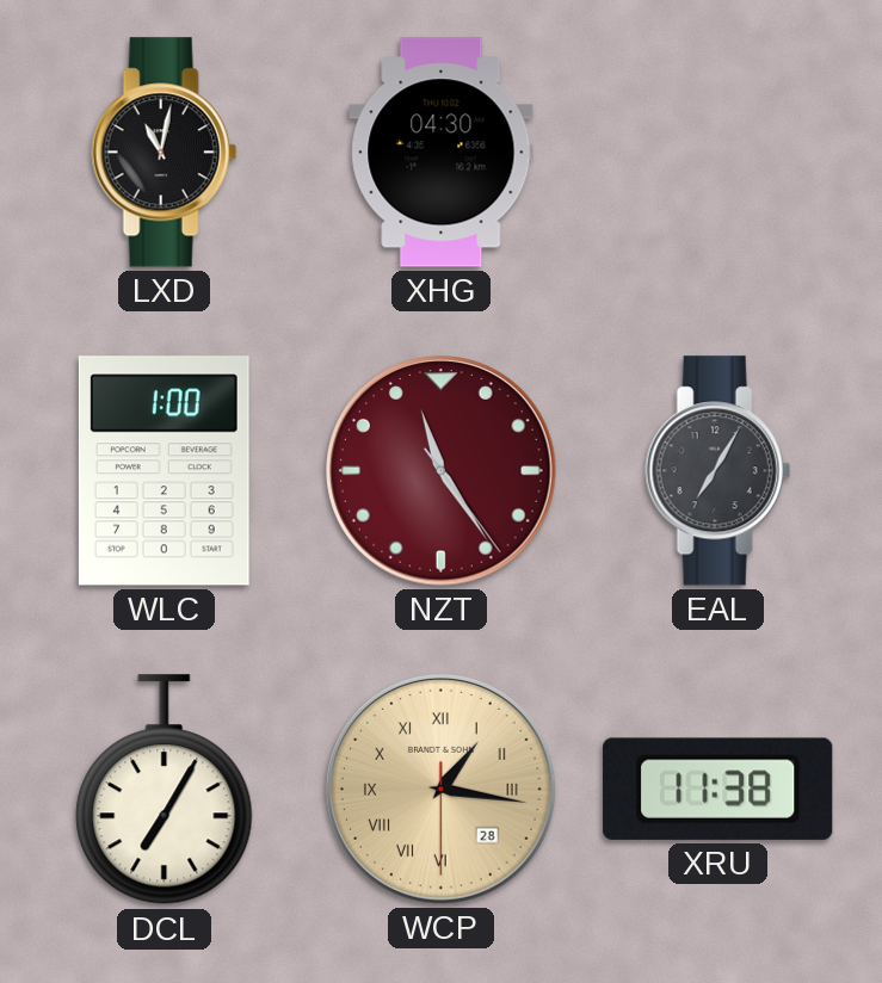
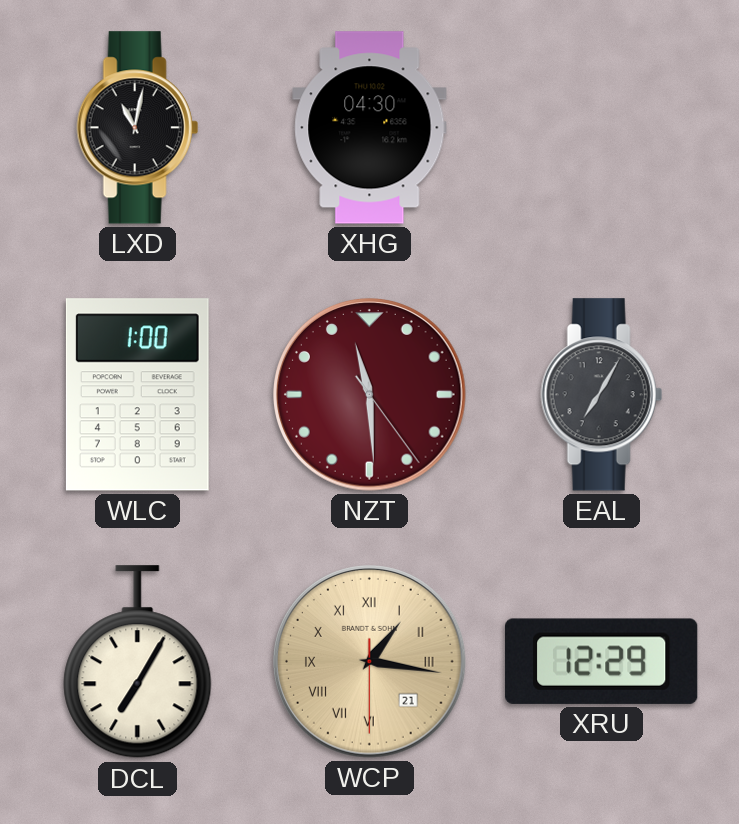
NZT: 11:24 -> 11:29
WCP date: 28 -> 21
XRU: 11:38 -> 12:29
